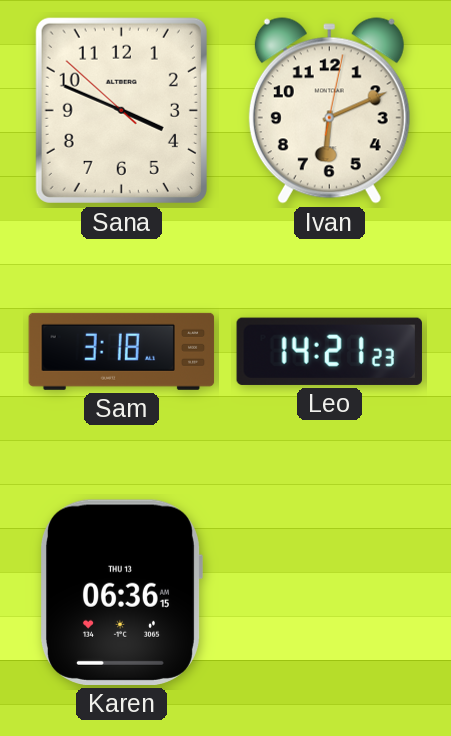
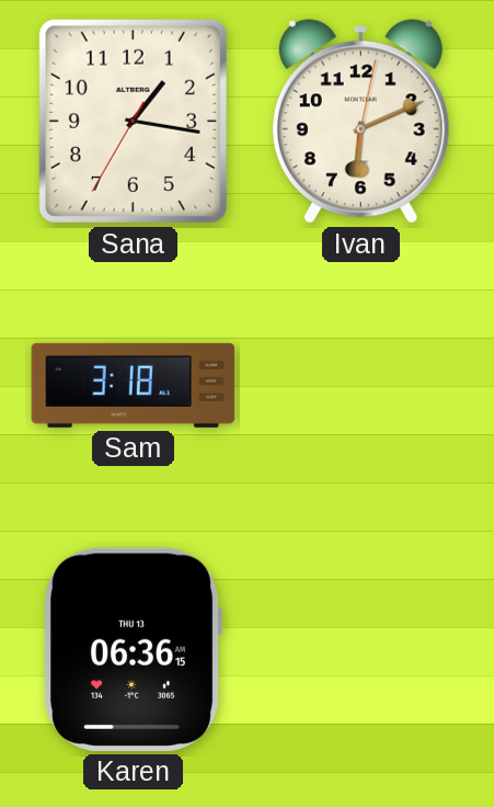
Sana: 3:48 -> 1:16
Leo: 14:21 -> none
